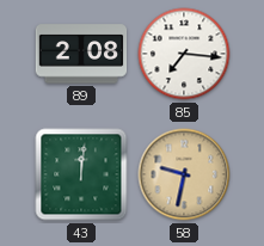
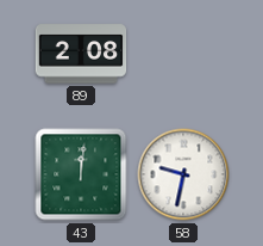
85: 7:16 -> none
58 dial: champagne -> white
